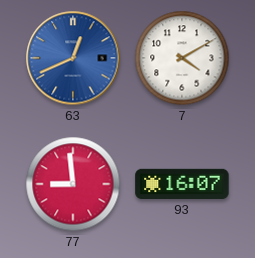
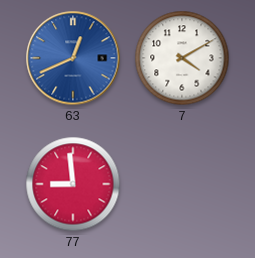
93: 16:07 -> none
